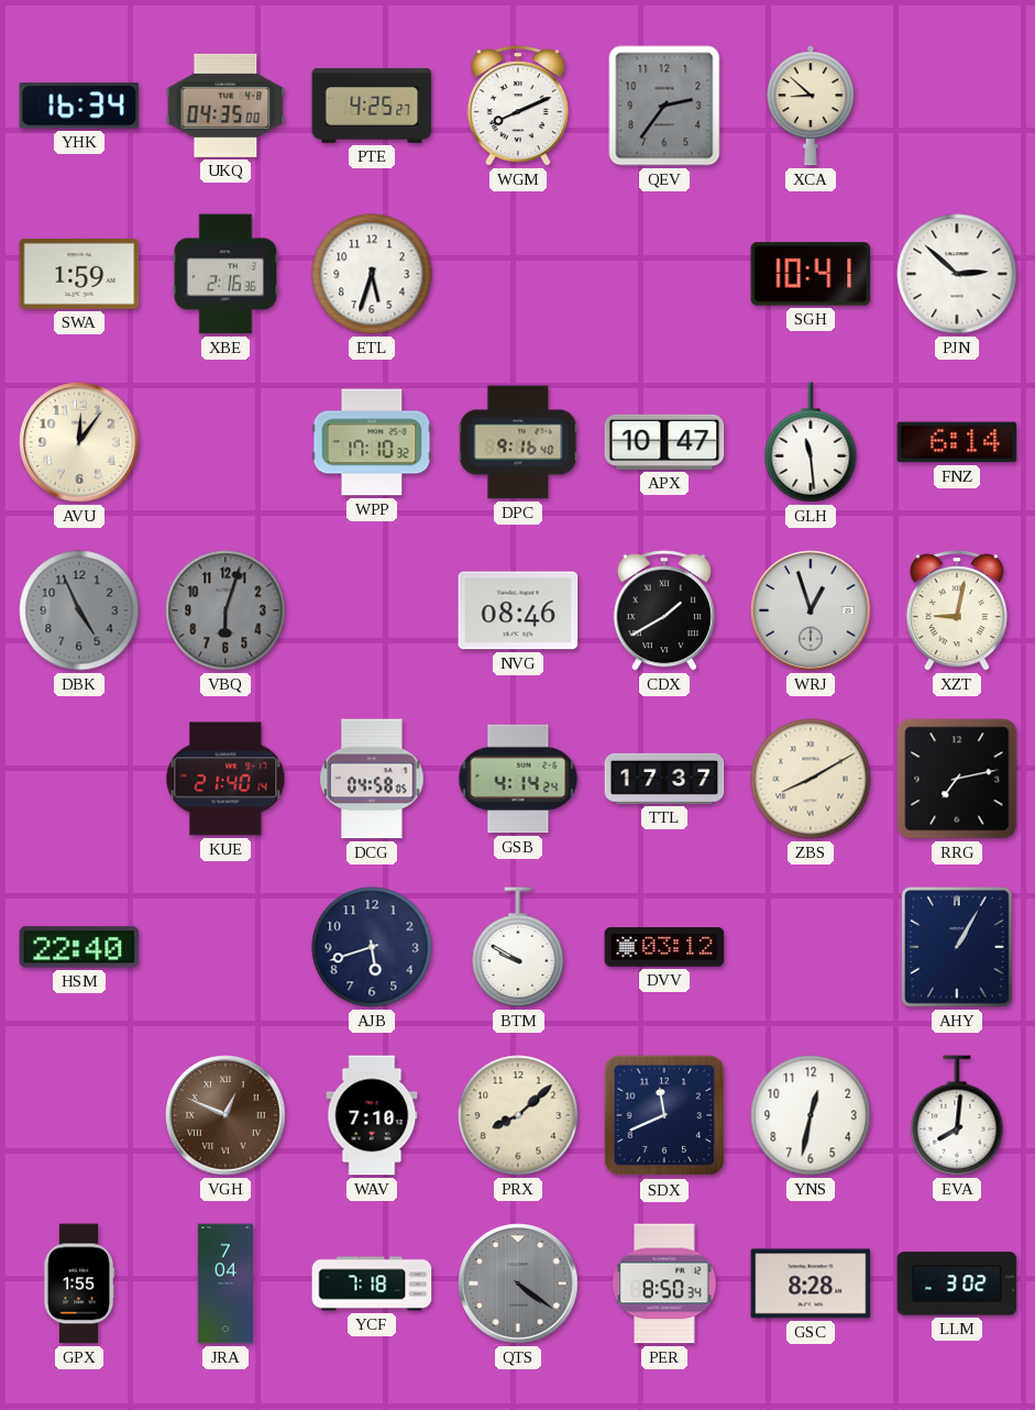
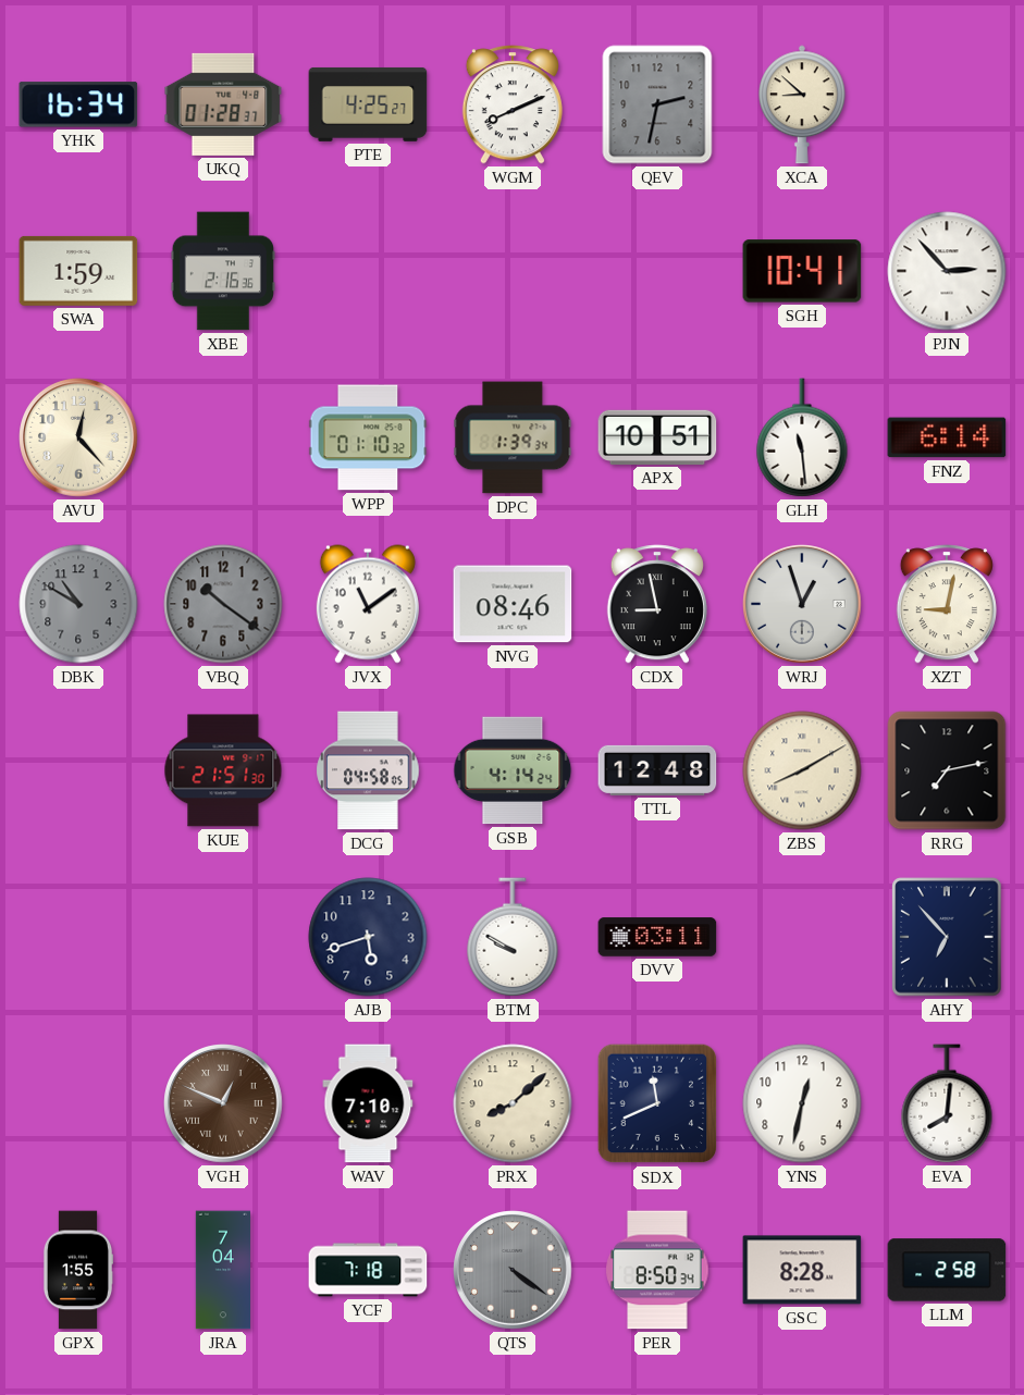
UKQ: 04:35 -> 01:28
QEV: 2:36 -> 2:32
ETL: 5:33 -> none
PJN: 2:52 -> 2:53
AVU: 12:06 -> 12:23
WPP: 17:10 -> 01:10
DPC: 9:16 -> 1:39
APX: 10:47 -> 10:51
DBK: 4:56 -> 10:50
VBQ: 6:03 -> 10:21
JVX: none -> 11:09
CDX: 1:40 -> 8:58
KUE: 21:40 -> 21:51
TTL: 17:37 -> 12:48
HSM: 22:40 -> none
DVV: 03:12 -> 03:11
AHY: 1:05 -> 6:53
LLM: 3:02 -> 2:58
